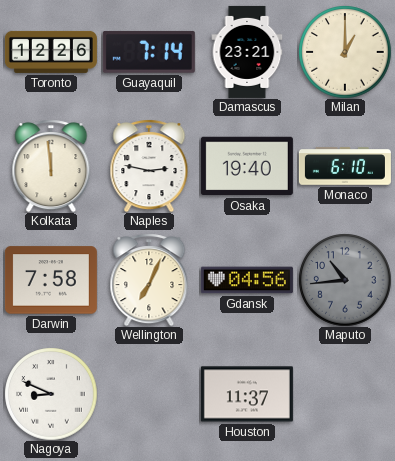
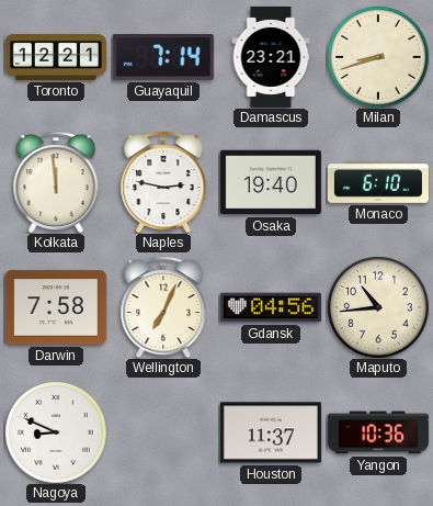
Toronto: 12:26 -> 12:21
Milan: 1:00 -> 8:42
Maputo dial: grey -> cream
Yangon: none -> 10:36
